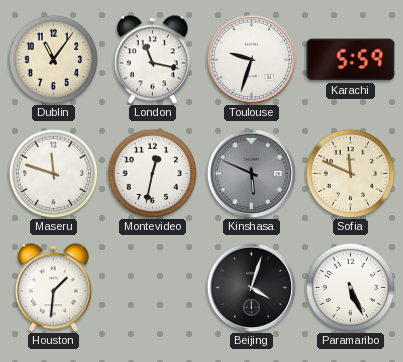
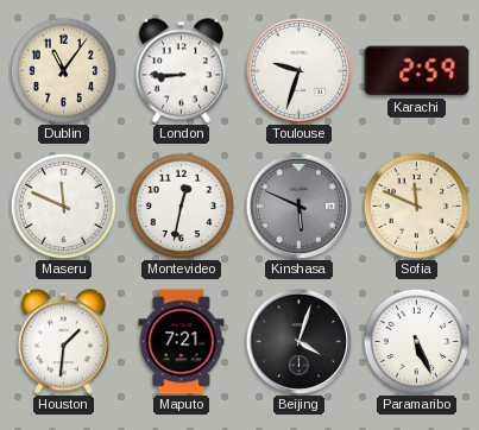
London: 11:17 -> 8:45
Karachi: 5:59 -> 2:59
Maseru: 11:48 -> 11:49
Maputo: none -> 7:21
